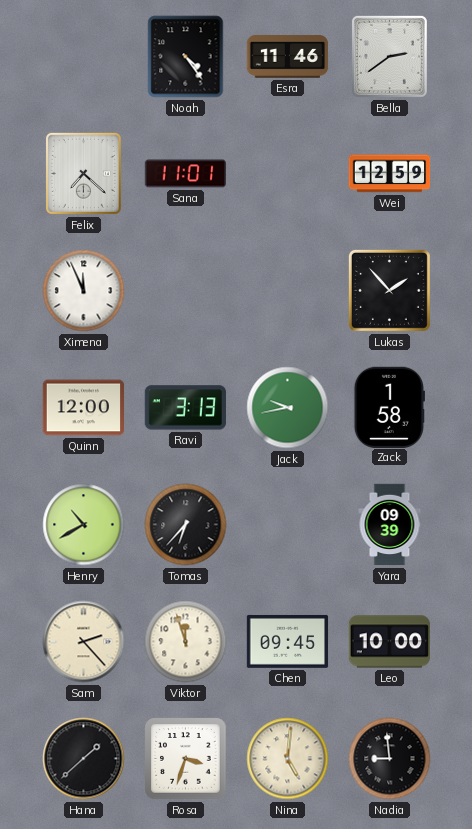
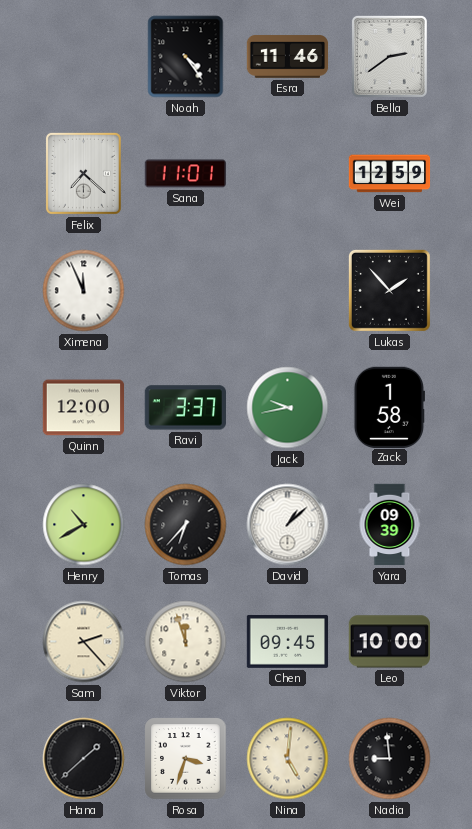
Ravi: 3:13 -> 3:37
David: none -> 1:08
